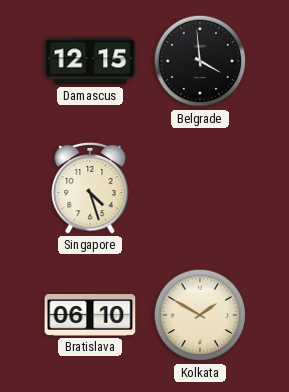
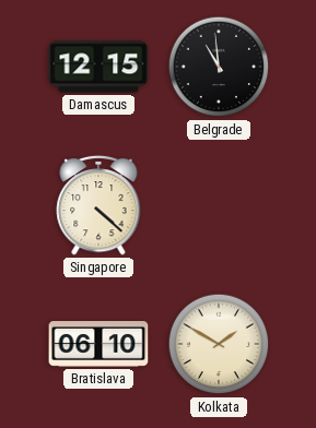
Belgrade: 3:59 -> 10:59
Singapore: 4:27 -> 4:22
